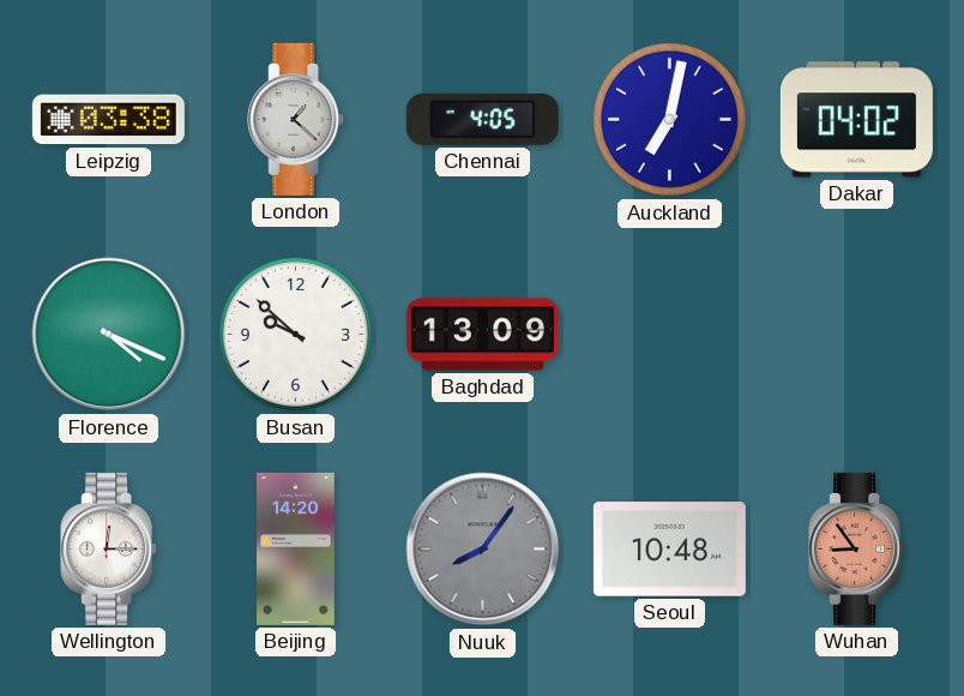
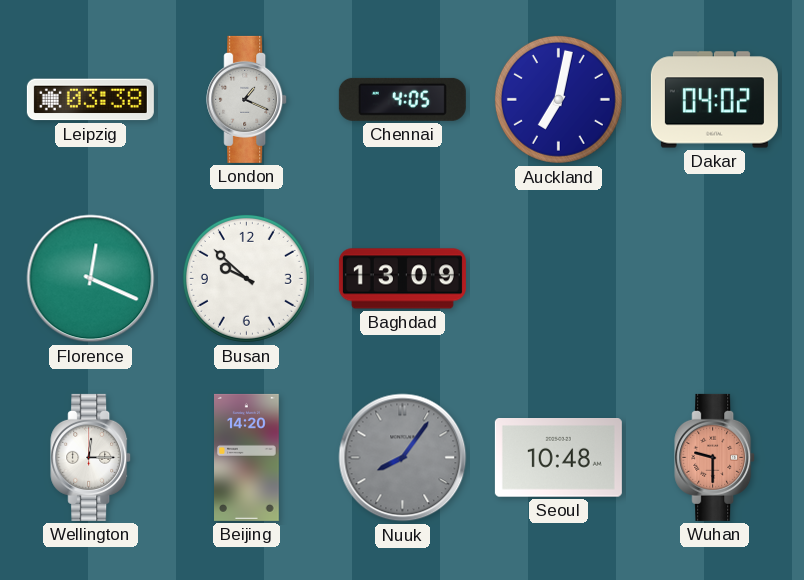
London: 1:22 -> 1:19
Florence: 4:19 -> 12:19
Wuhan: 8:54 -> 9:30
